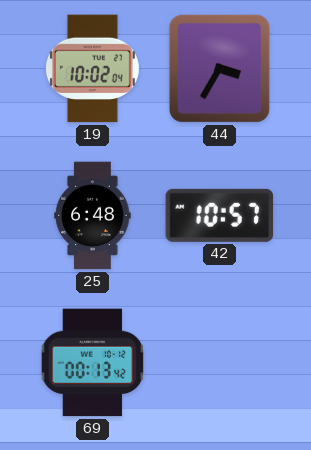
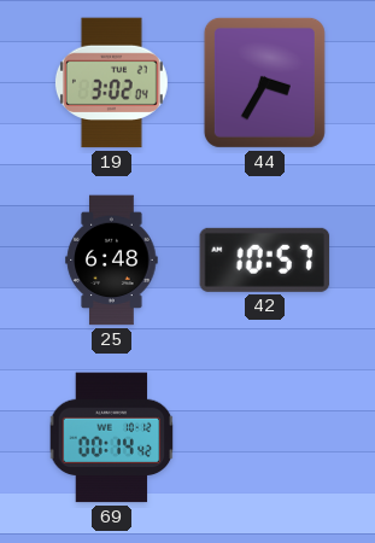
19: 10:02 -> 3:02
69: 00:13 -> 00:14
